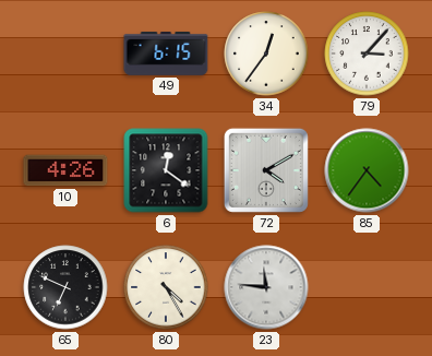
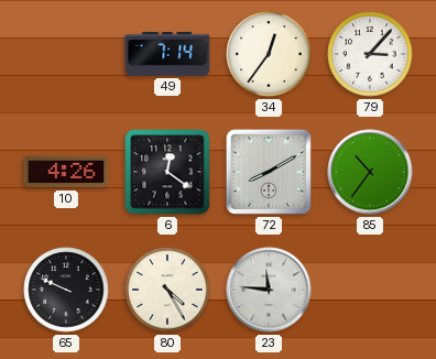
49: 6:15 -> 7:14
72: 4:10 -> 8:10
85: 4:36 -> 10:36
65: 6:49 -> 9:49
